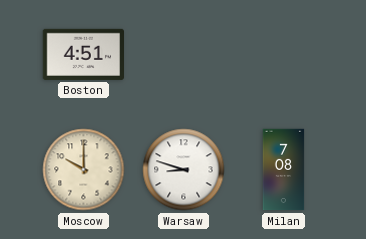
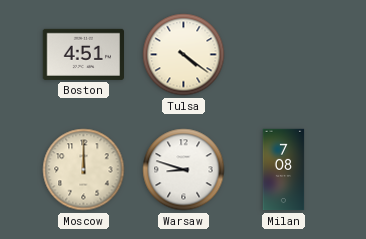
Tulsa: none -> 4:21
Moscow: 10:00 -> 12:00
